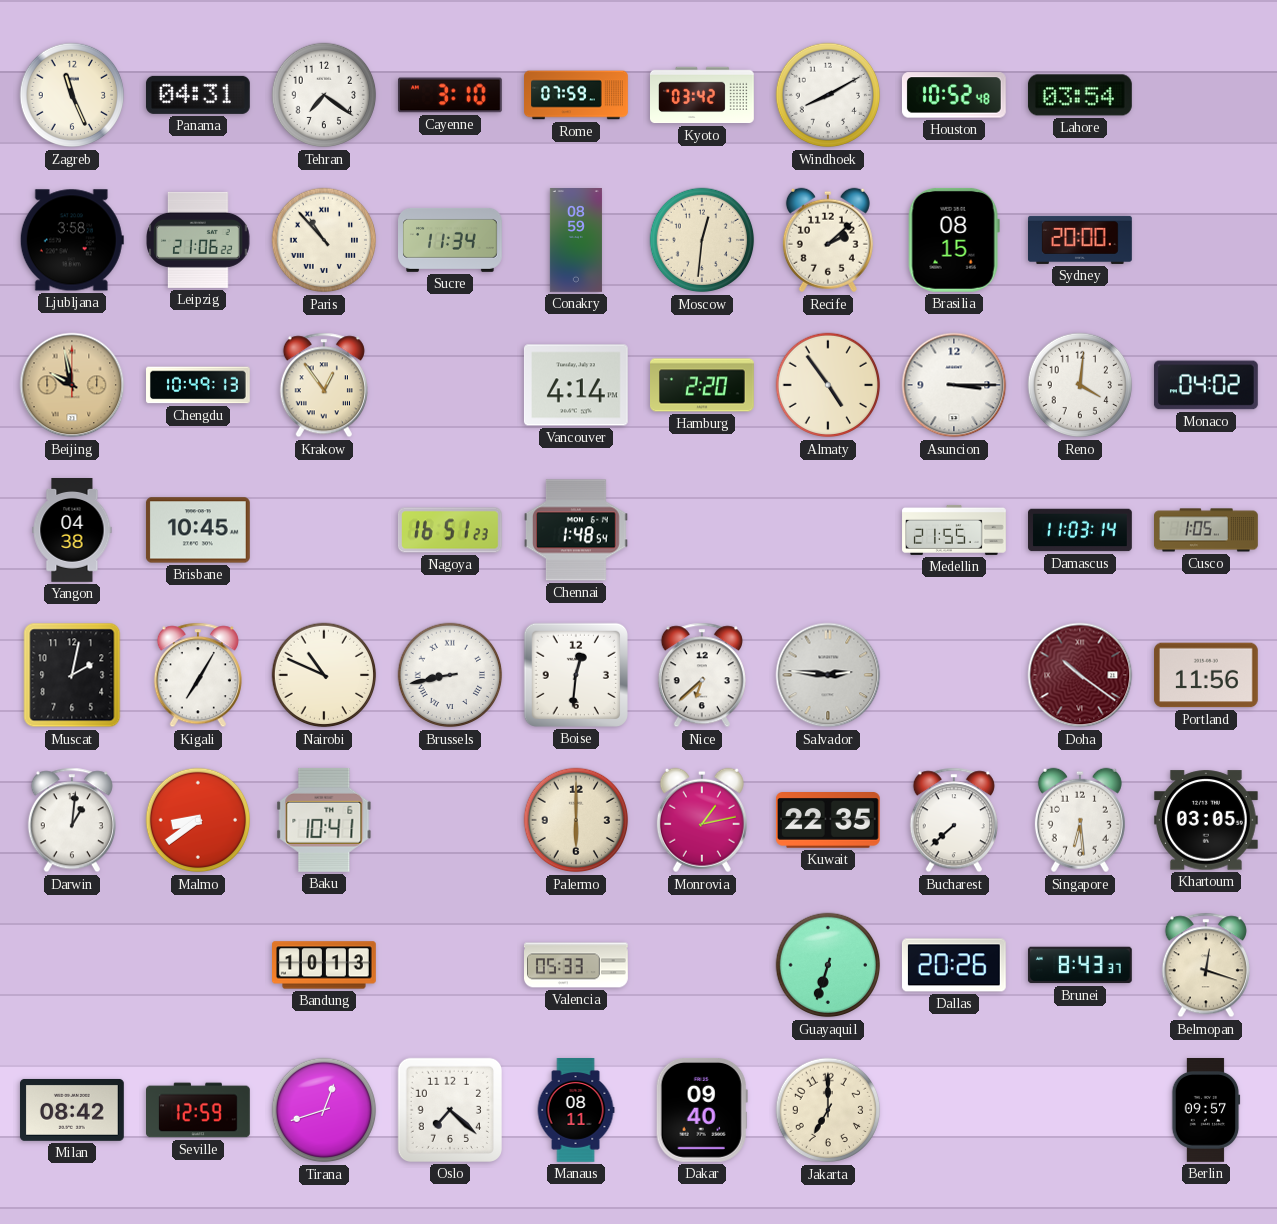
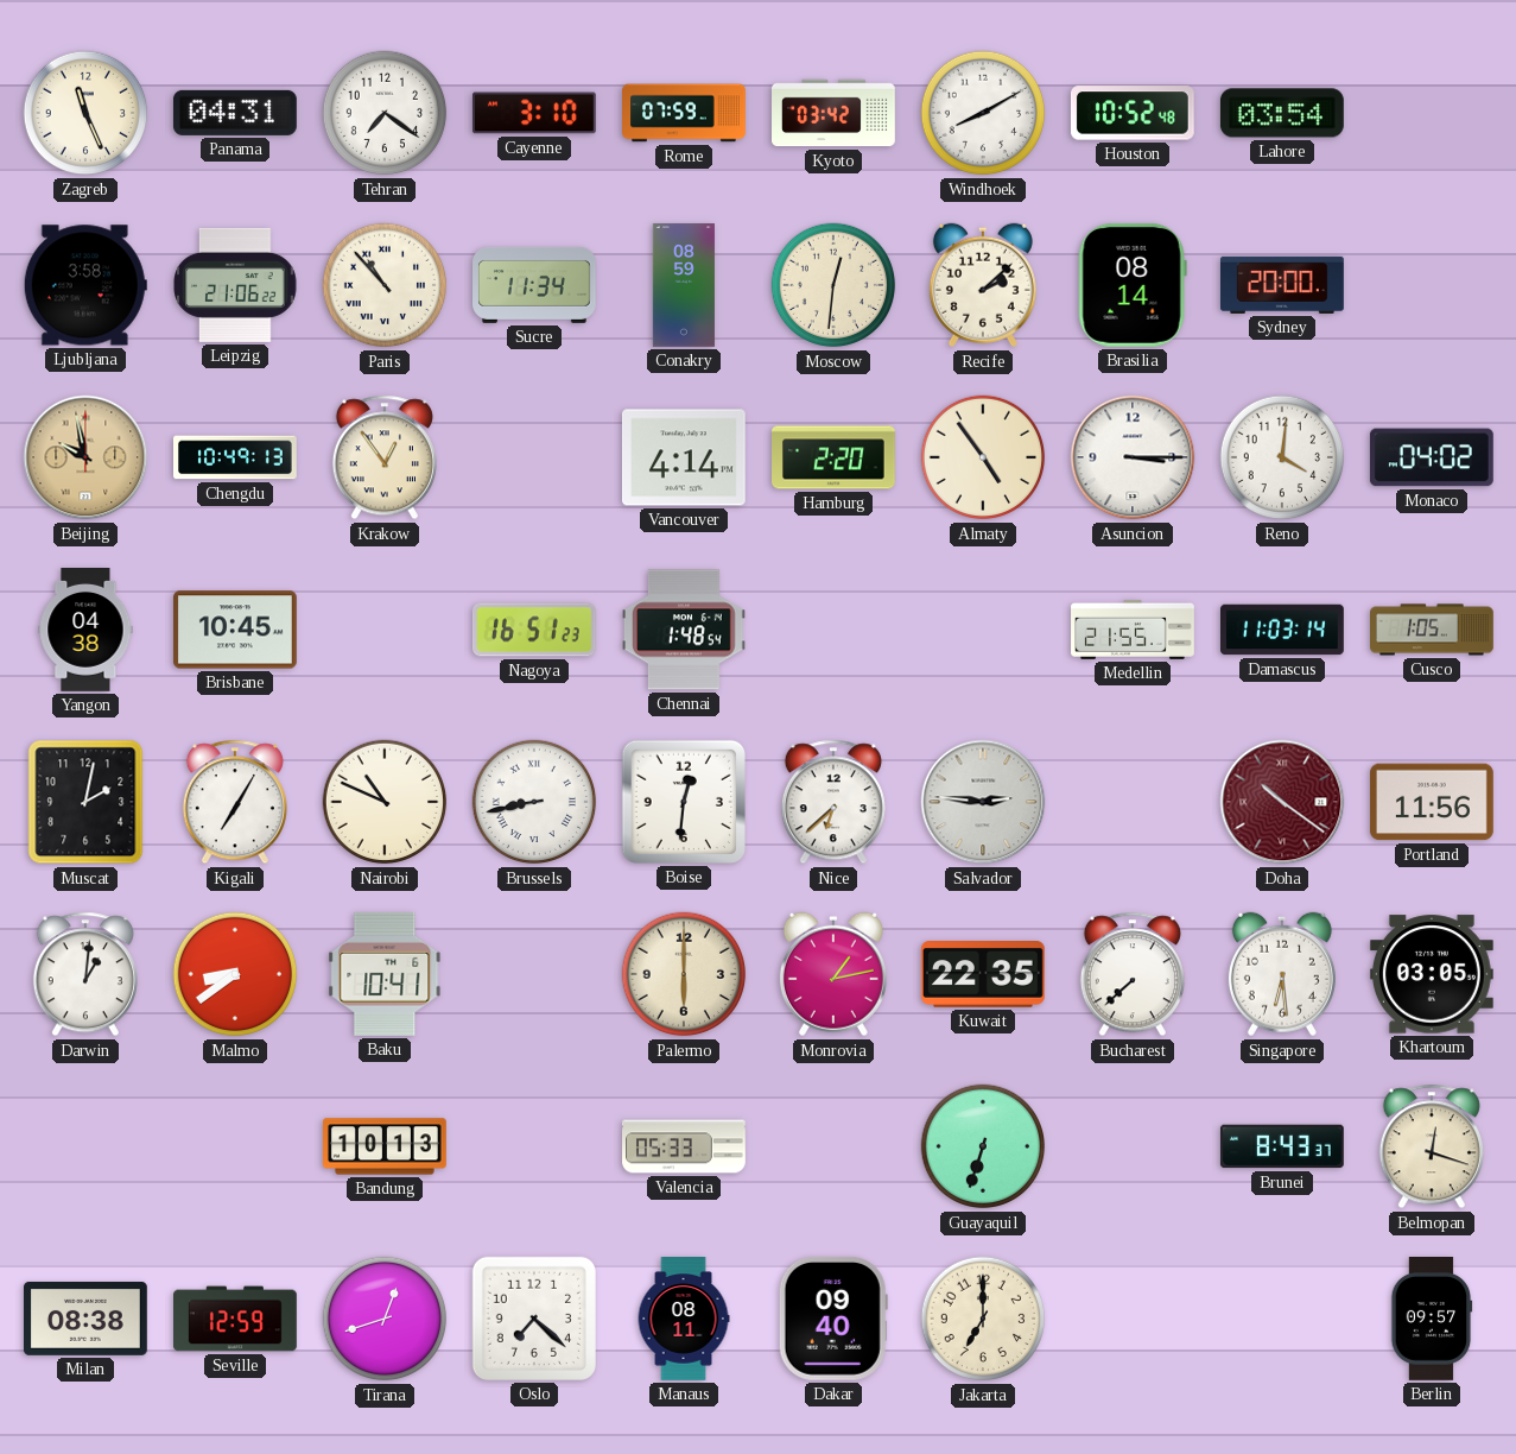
Brasilia: 08:15 -> 08:14
Dallas: 20:26 -> none
Milan: 08:42 -> 08:38
